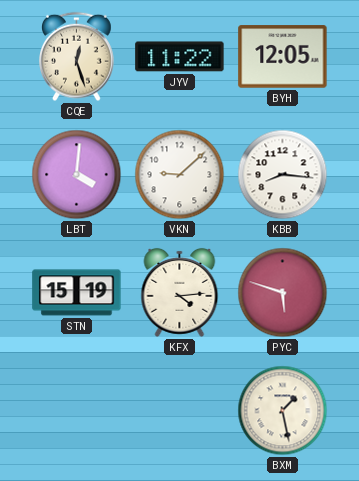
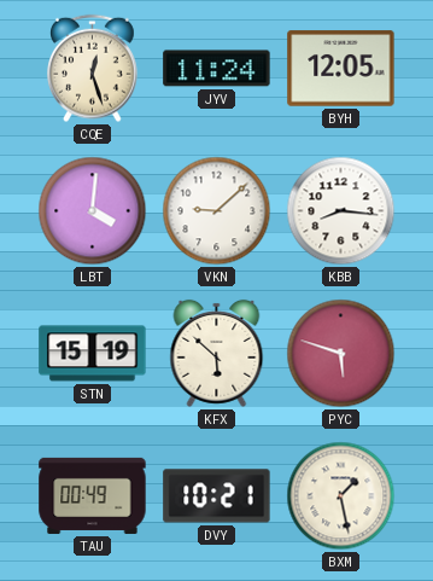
JYV: 11:22 -> 11:24
KFX: 4:14 -> 5:52
TAU: none -> 00:49
DVY: none -> 10:21
